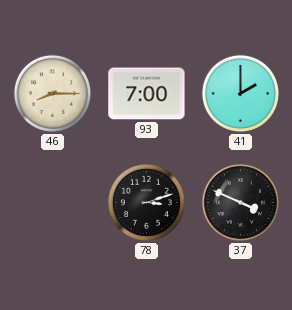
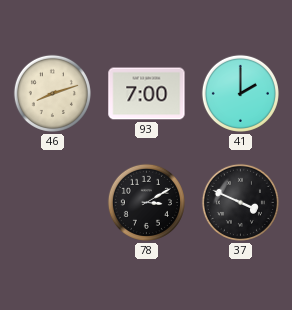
46: 8:15 -> 8:12
78: 3:12 -> 3:10
